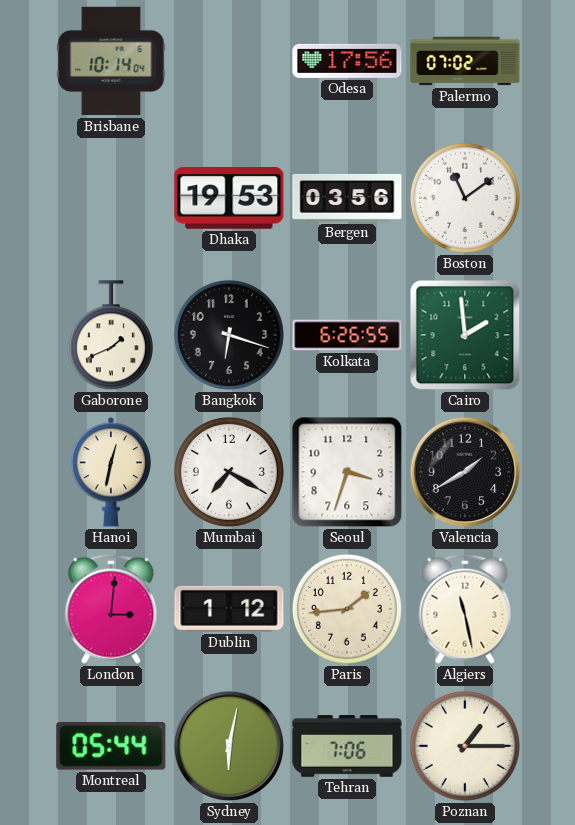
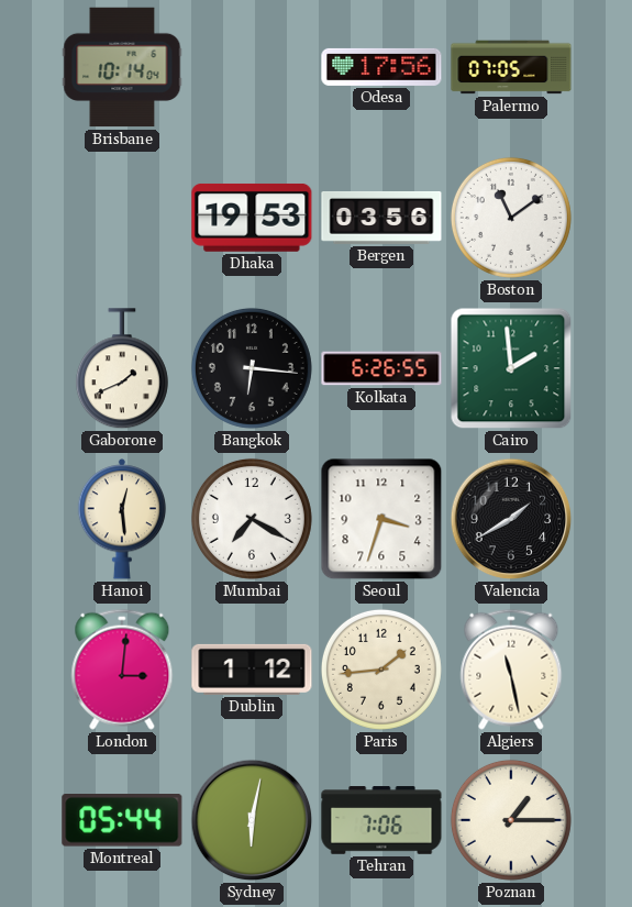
Palermo: 07:02 -> 07:05
Bangkok: 6:18 -> 6:16
Hanoi: 12:32 -> 12:29
